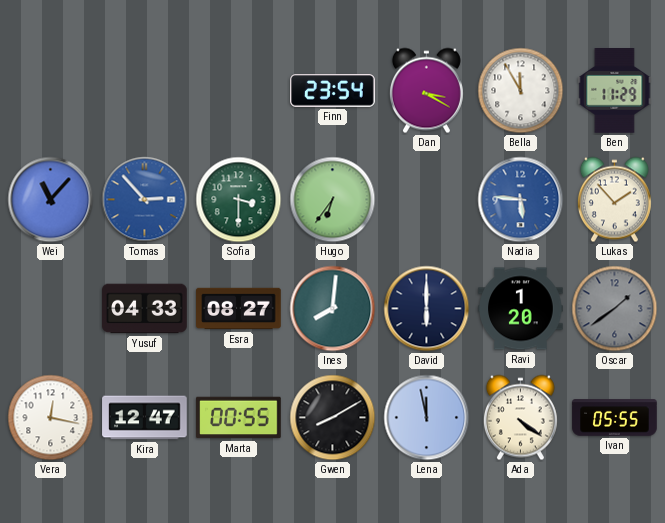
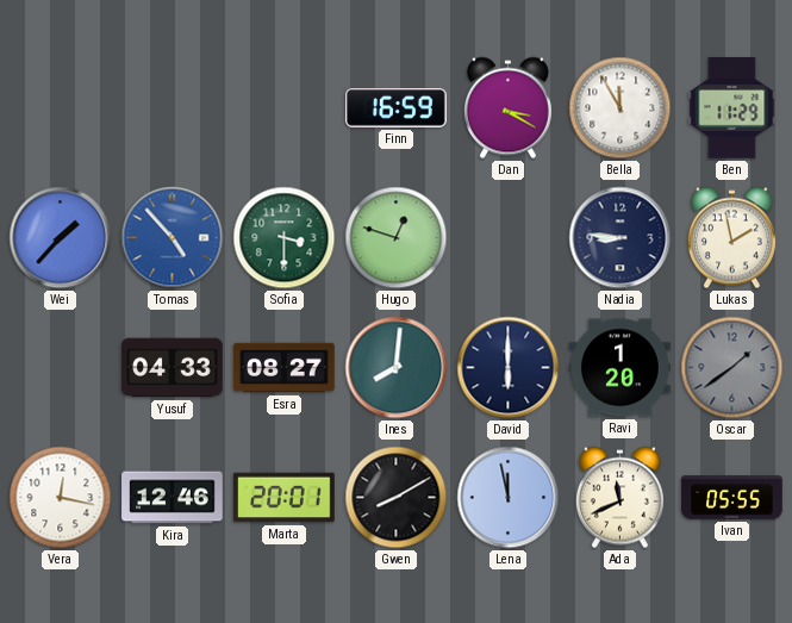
Finn: 23:54 -> 16:59
Wei: 11:07 -> 1:37
Tomas: 2:53 -> 4:53
Hugo: 6:36 -> 12:48
Nadia: 5:46 -> 8:46
Nadia dial: blue -> navy
Lukas: 1:53 -> 1:58
Kira: 12:47 -> 12:46
Marta: 00:55 -> 20:01
Ada: 4:21 -> 11:41
